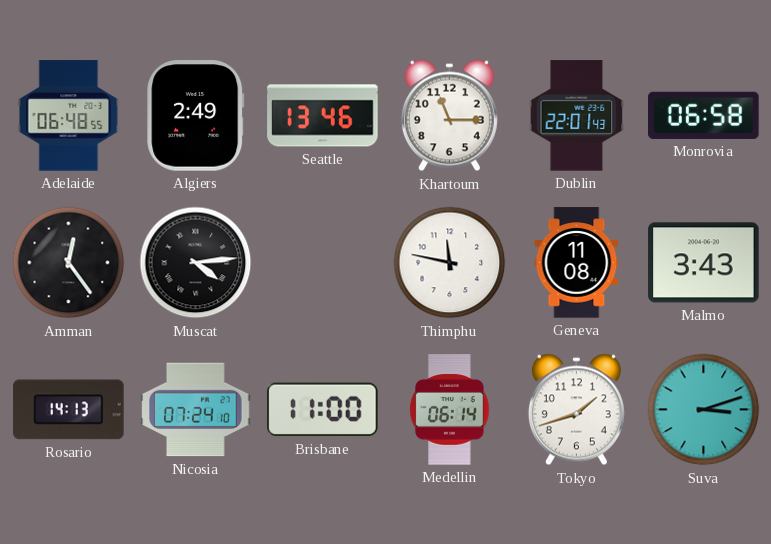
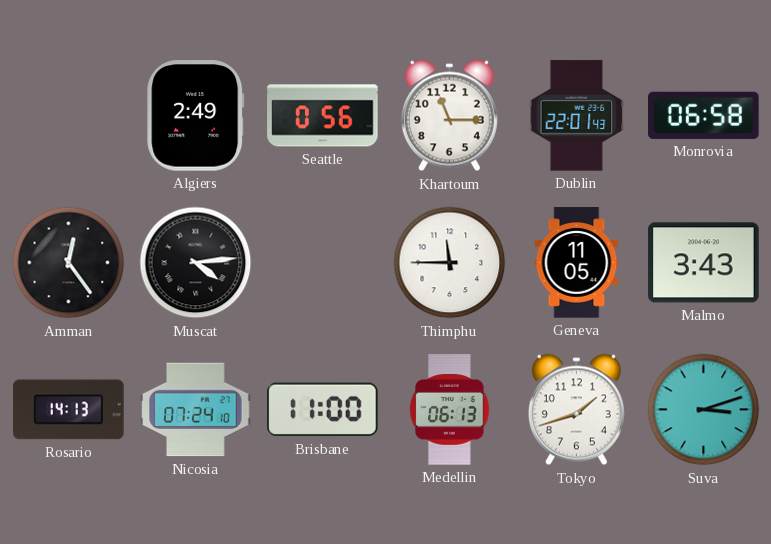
Adelaide: 06:48 -> none
Seattle: 13:46 -> 0:56
Thimphu: 11:47 -> 11:45
Geneva: 11:08 -> 11:05
Medellin: 06:14 -> 06:13
